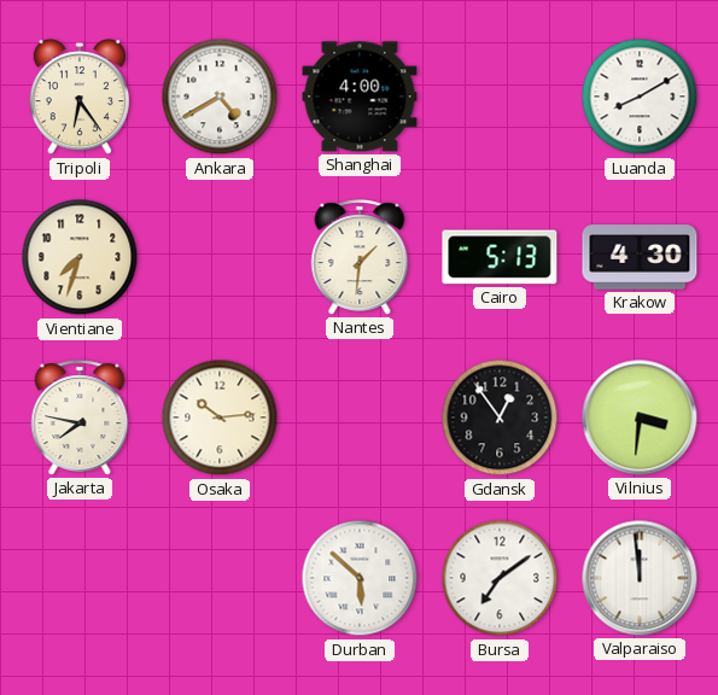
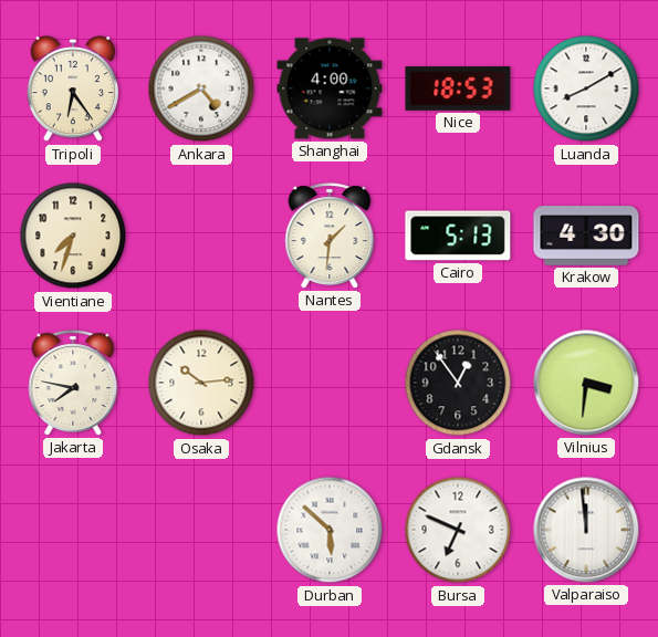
Nice: none -> 18:53
Bursa: 7:09 -> 6:49
